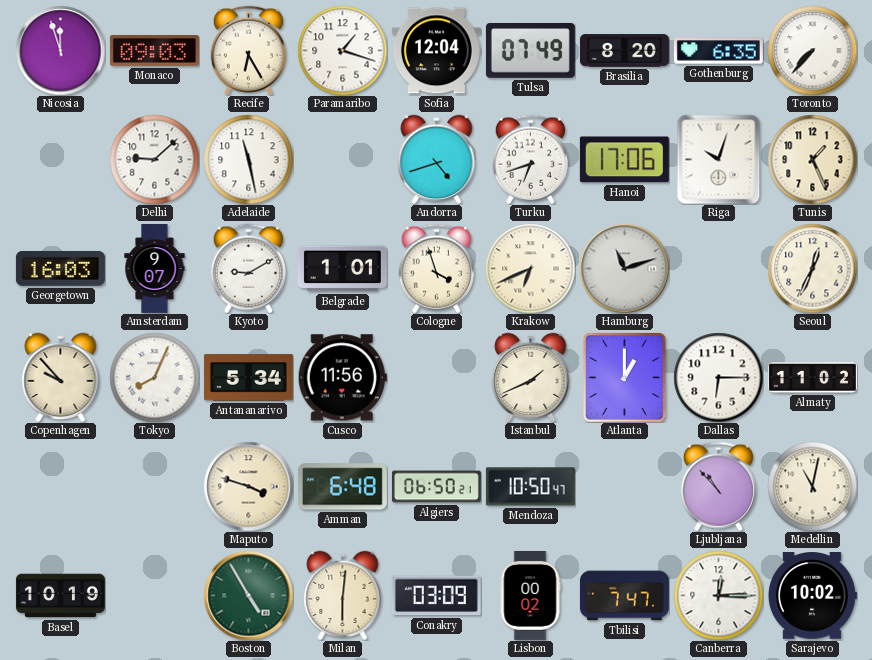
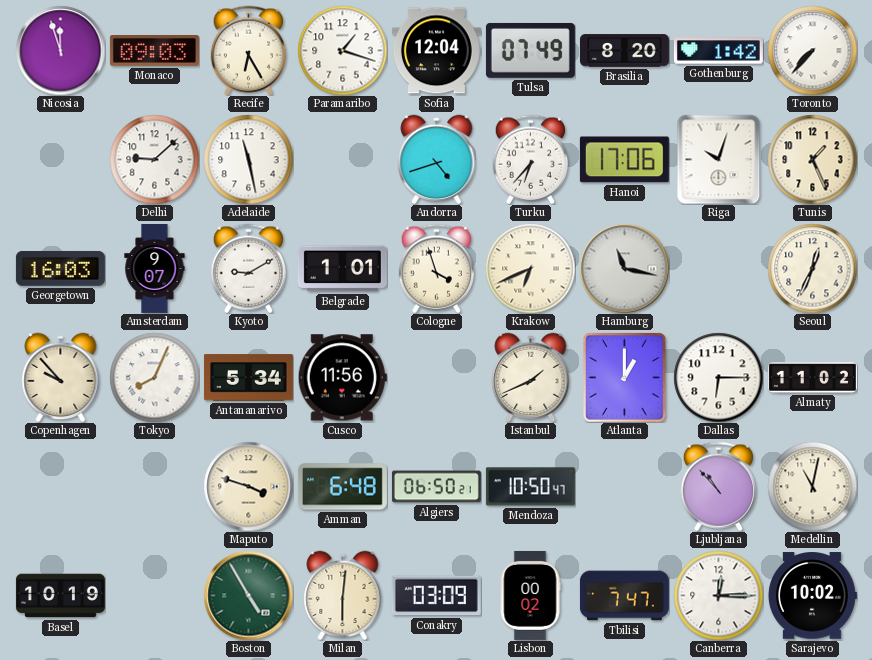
Gothenburg: 6:35 -> 1:42
Turku: 6:42 -> 6:37
Hamburg: 11:12 -> 11:17
